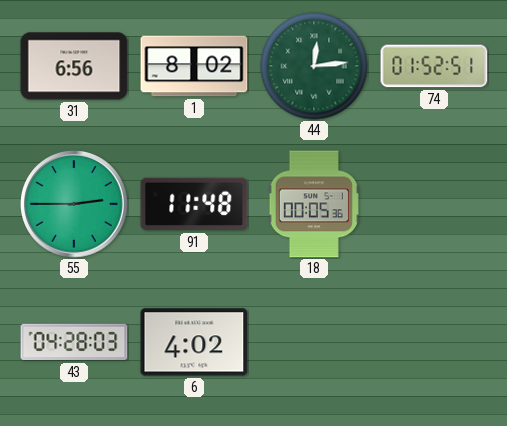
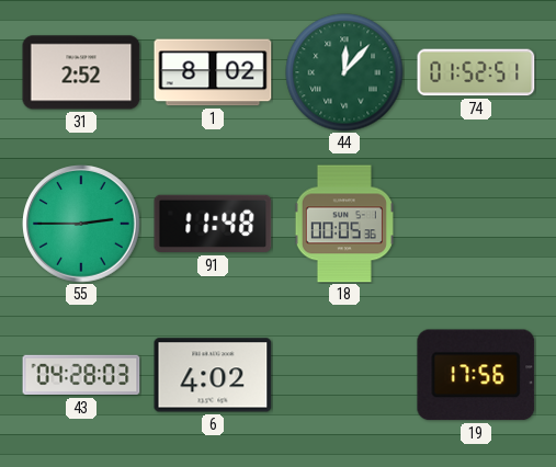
31: 6:56 -> 2:52
44: 12:14 -> 12:07
19: none -> 17:56
